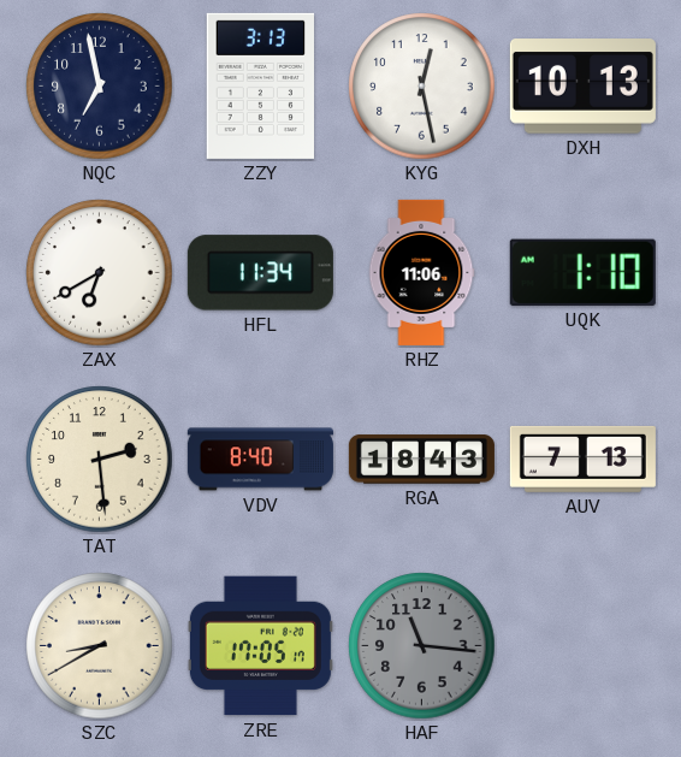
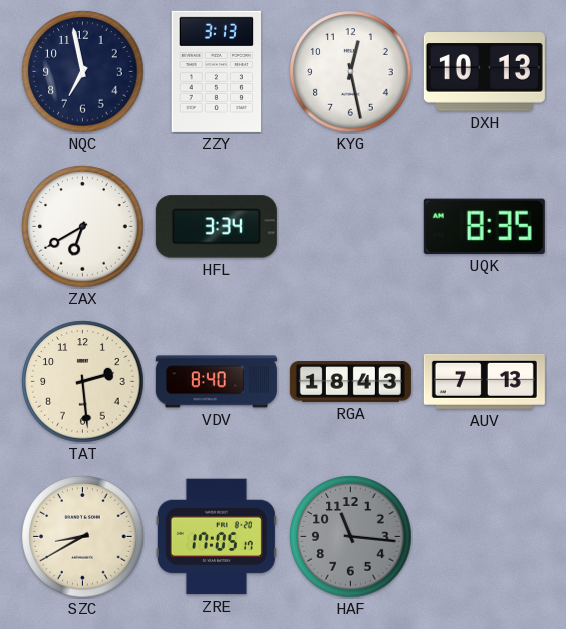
HFL: 11:34 -> 3:34
RHZ: 11:06 -> none
UQK: 1:10 -> 8:35
